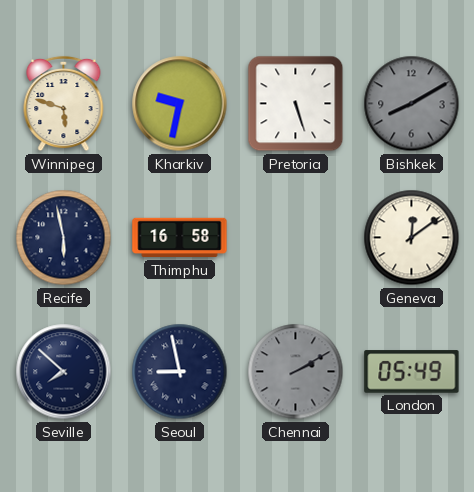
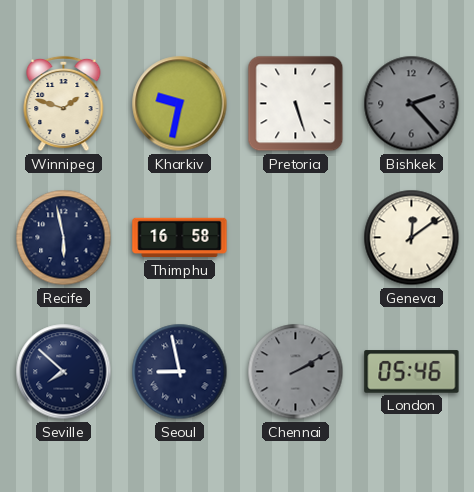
Winnipeg: 5:48 -> 1:48
Bishkek: 8:10 -> 2:23
London: 05:49 -> 05:46
